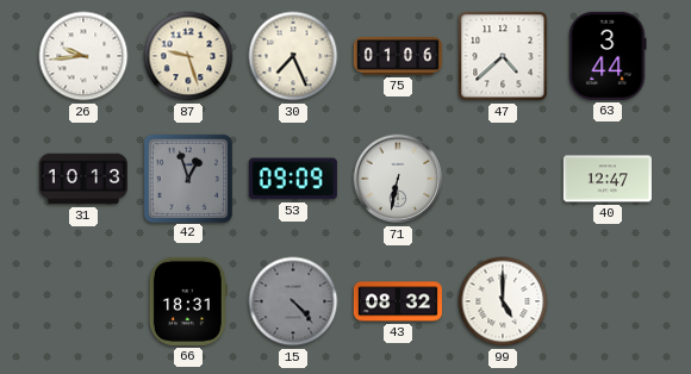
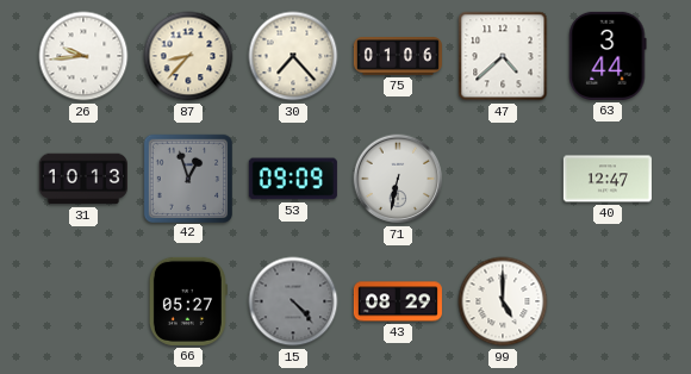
87: 9:27 -> 8:37
30: 7:26 -> 7:23
66: 18:31 -> 05:27
43: 08:32 -> 08:29
